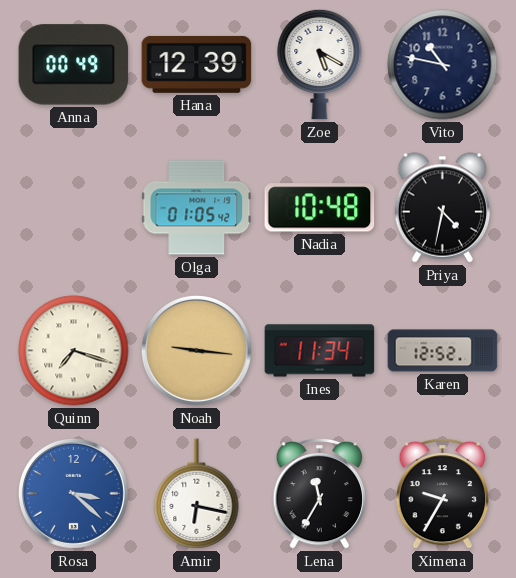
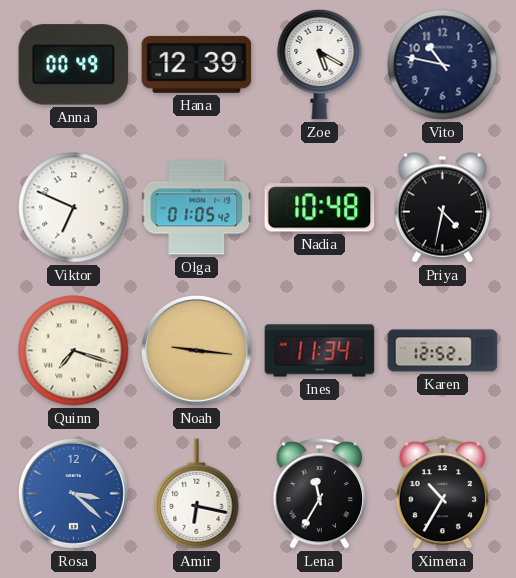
Viktor: none -> 6:49
Ximena: 9:35 -> 10:35
